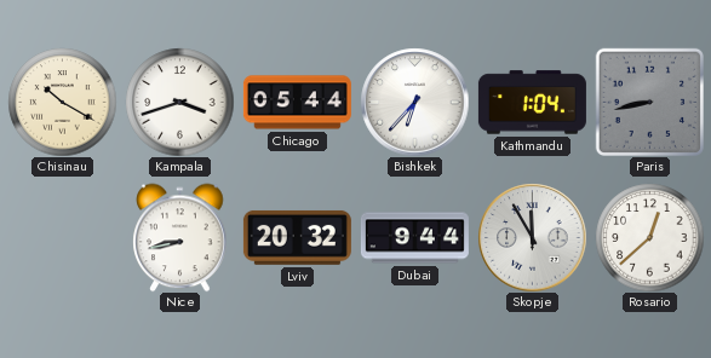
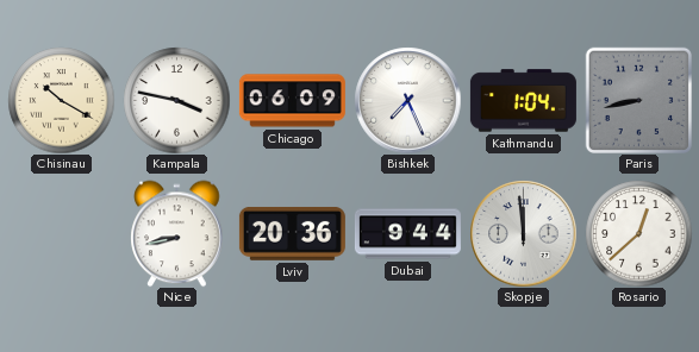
Kampala: 3:42 -> 3:47
Chicago: 05:44 -> 06:09
Bishkek: 6:37 -> 7:26
Lviv: 20:32 -> 20:36
Skopje: 11:55 -> 11:59
